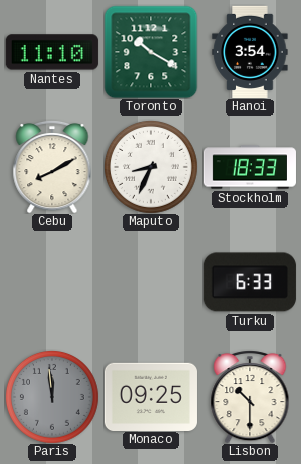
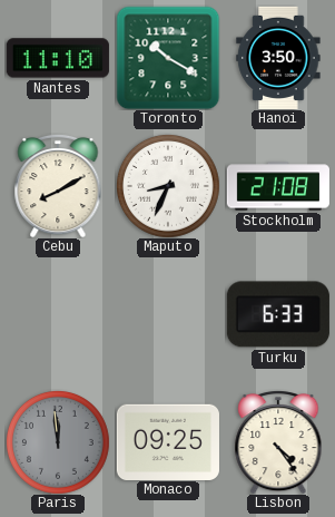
Hanoi: 3:54 -> 3:50
Stockholm: 18:33 -> 21:08
Lisbon: 10:30 -> 4:24
